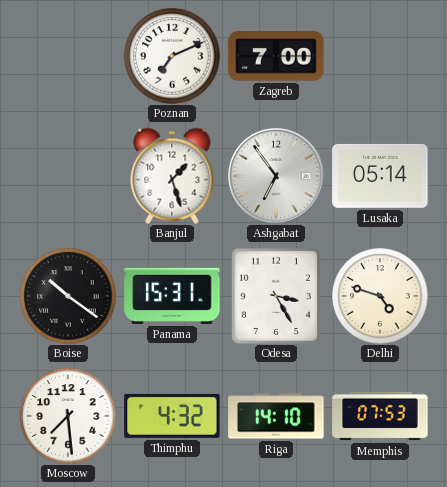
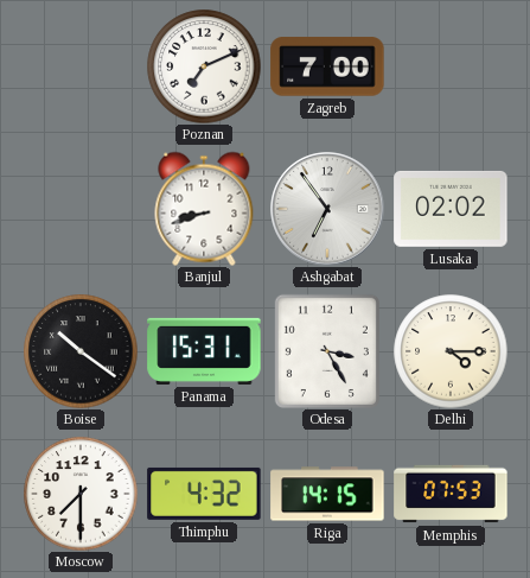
Banjul: 1:27 -> 8:42
Lusaka: 05:14 -> 02:02
Delhi: 4:48 -> 4:15
Moscow: 7:29 -> 7:30
Riga: 14:10 -> 14:15
